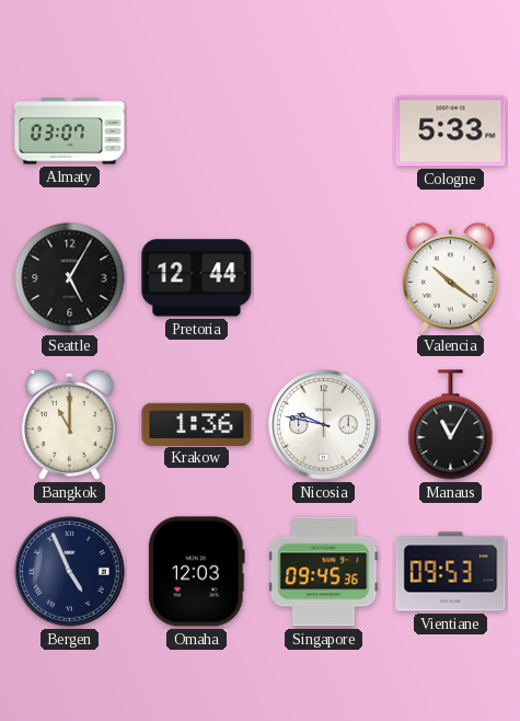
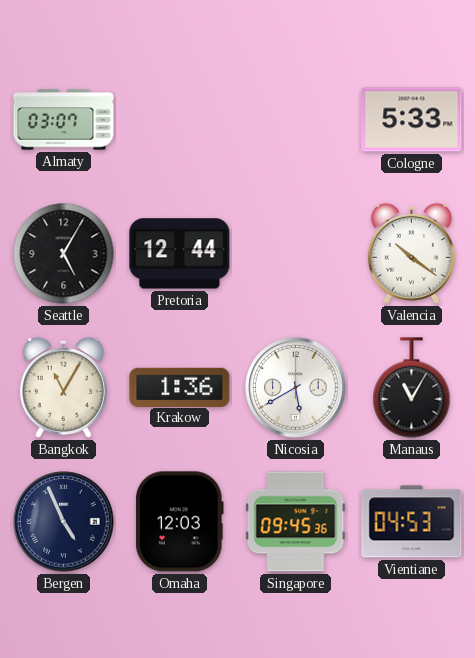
Bangkok: 11:00 -> 11:05
Nicosia: 9:47 -> 5:40
Vientiane: 09:53 -> 04:53
